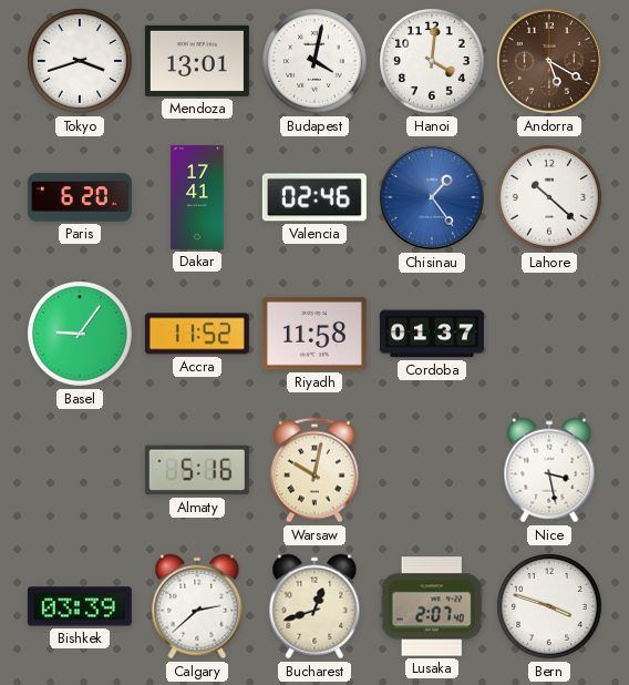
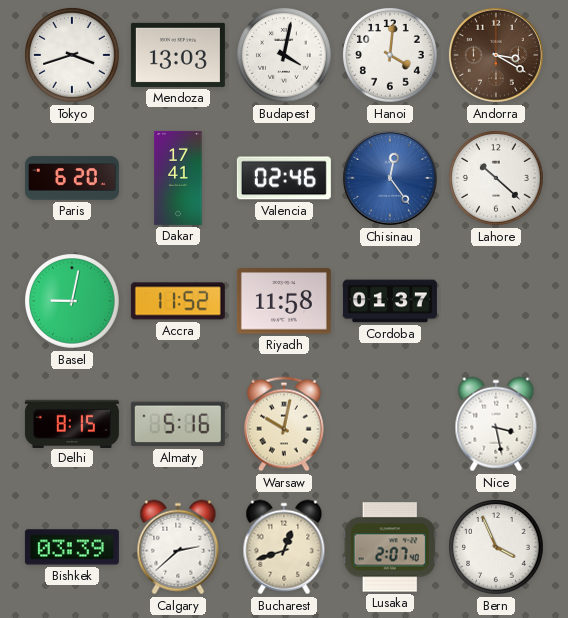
Mendoza: 13:01 -> 13:03
Andorra: 5:20 -> 3:20
Chisinau: 1:24 -> 12:24
Basel: 9:06 -> 9:02
Delhi: none -> 8:15
Bern: 3:48 -> 3:56
